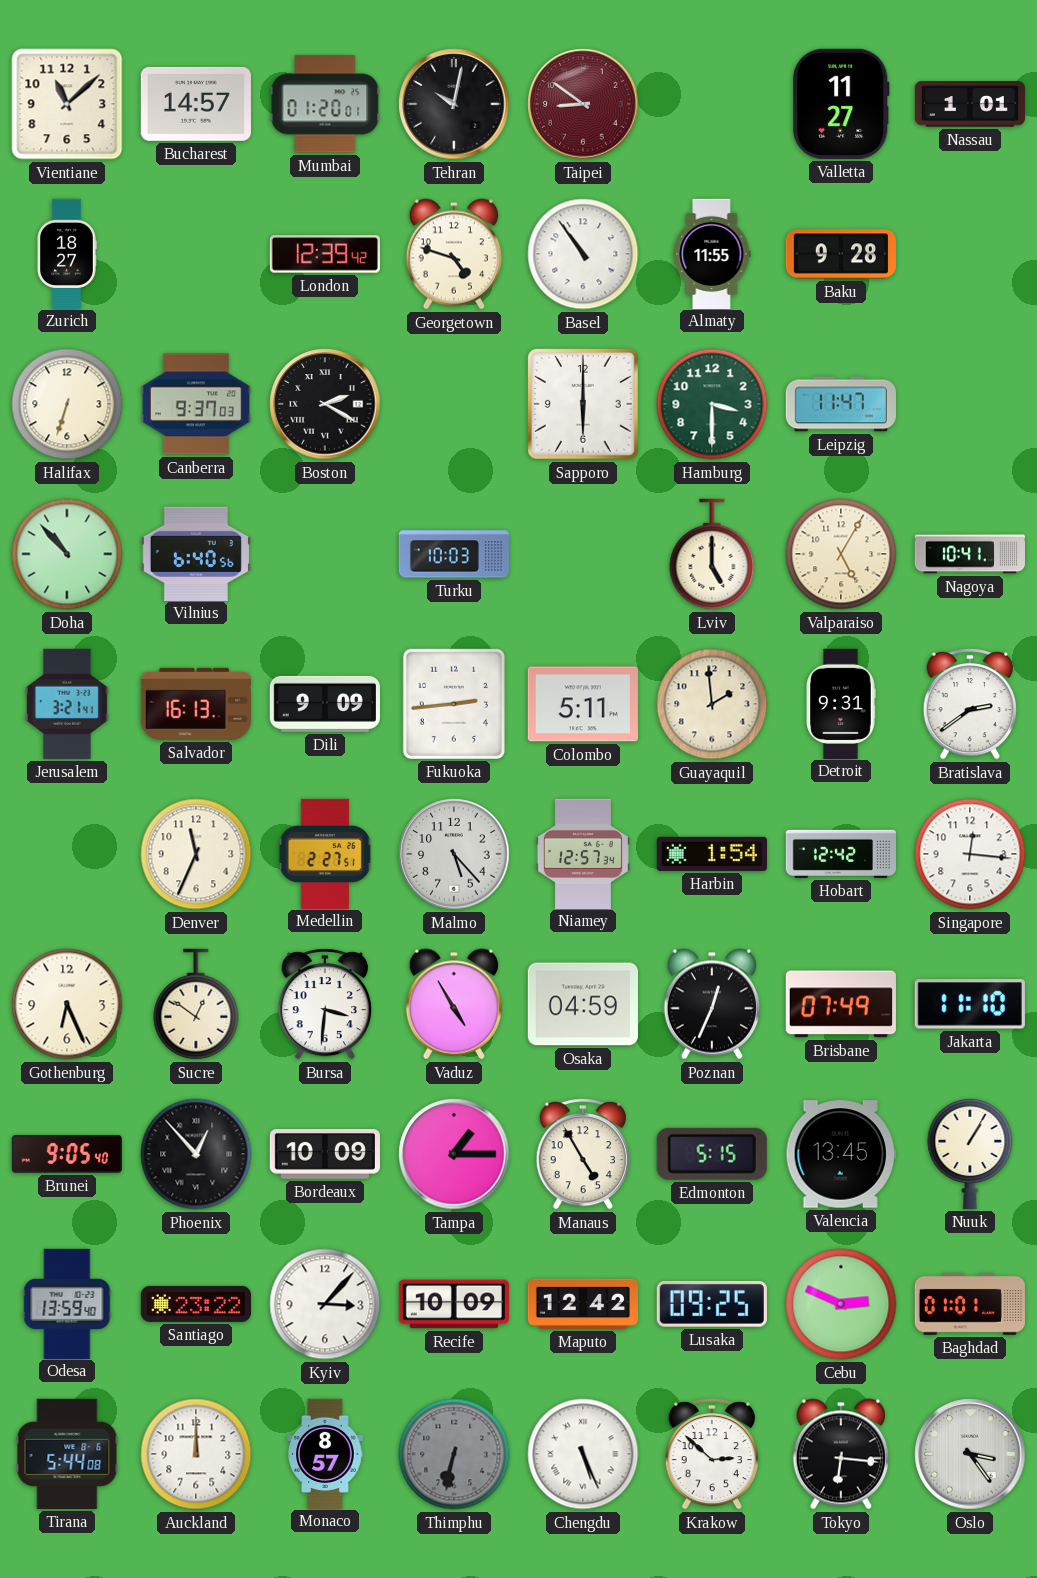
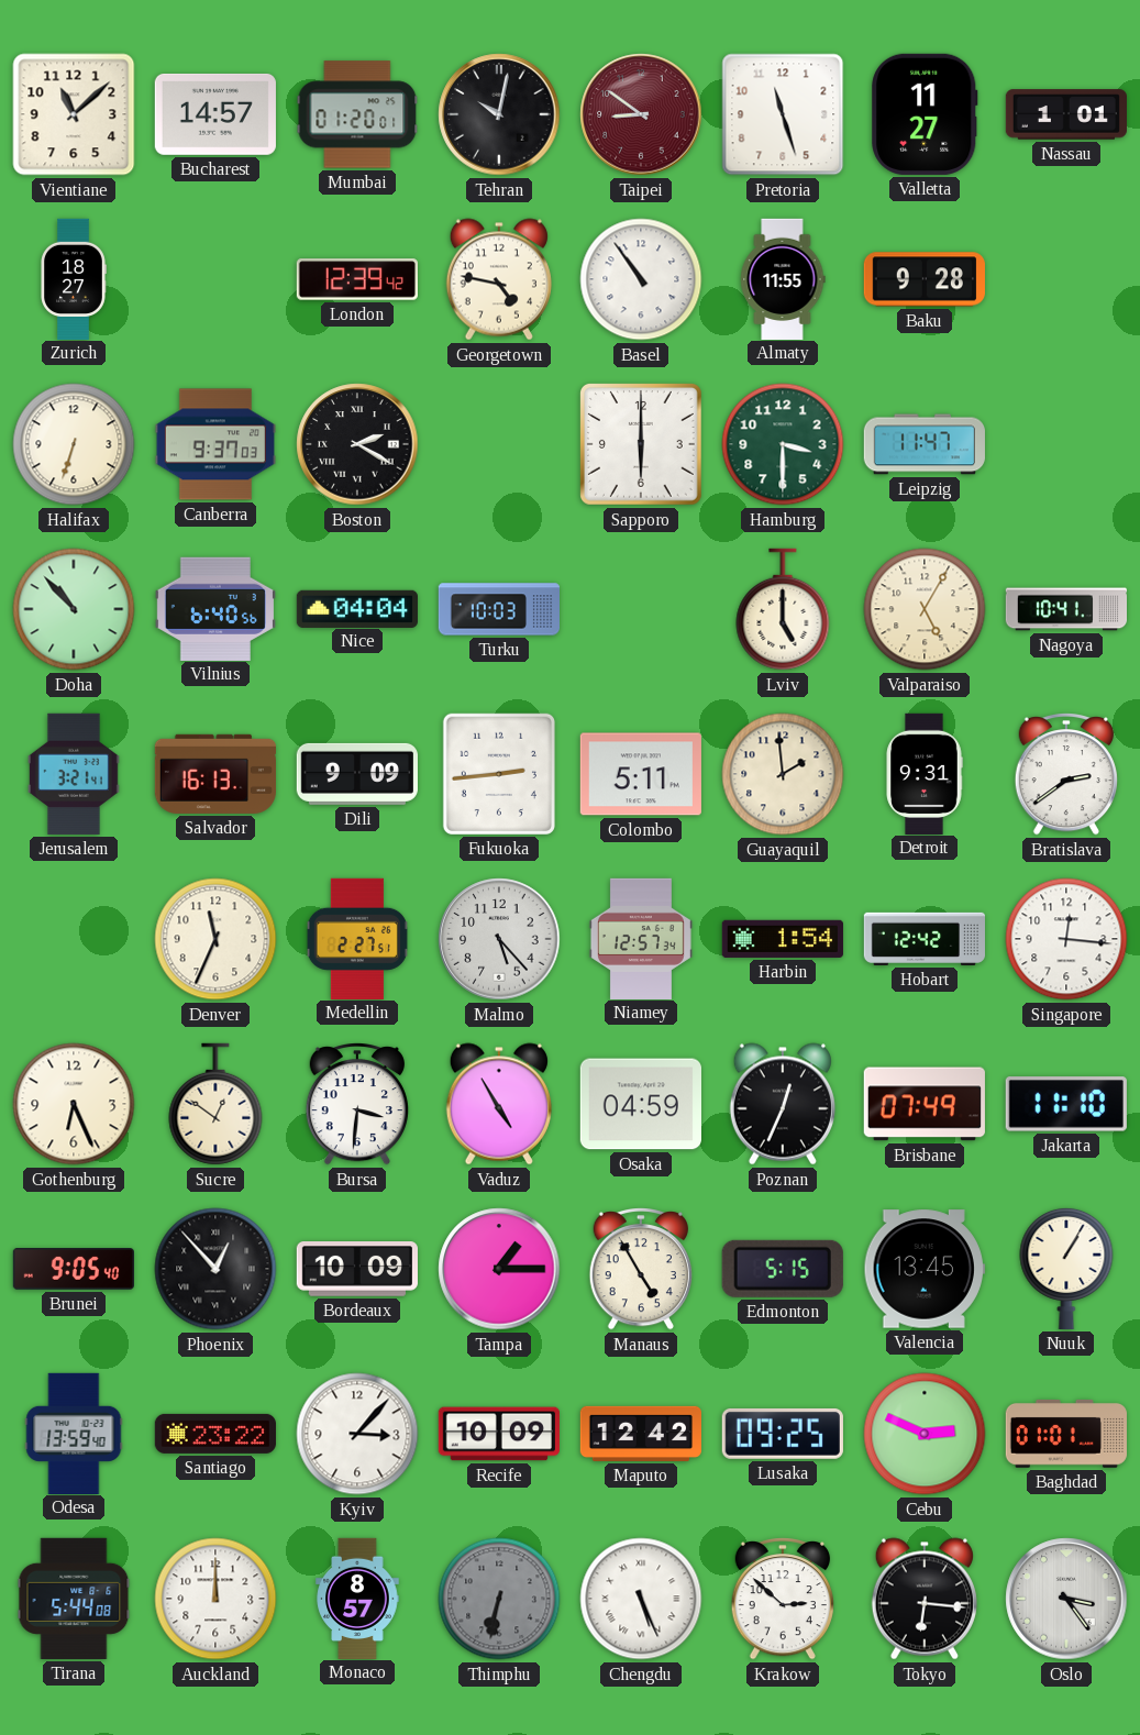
Pretoria: none -> 11:27
Georgetown: 4:48 -> 4:47
Nice: none -> 04:04
